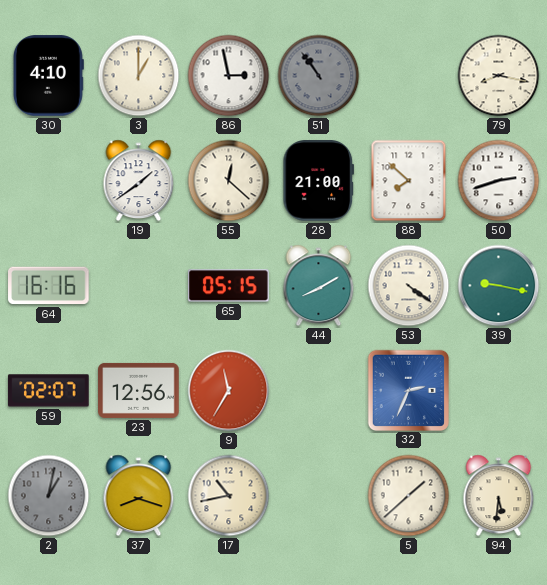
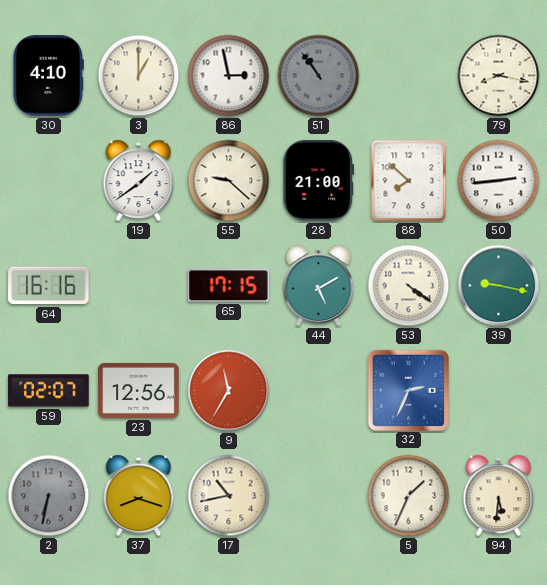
55: 12:22 -> 9:22
50: 2:42 -> 2:44
65: 05:15 -> 17:15
44: 8:10 -> 5:10
2: 1:02 -> 6:32
5: 1:38 -> 1:34
